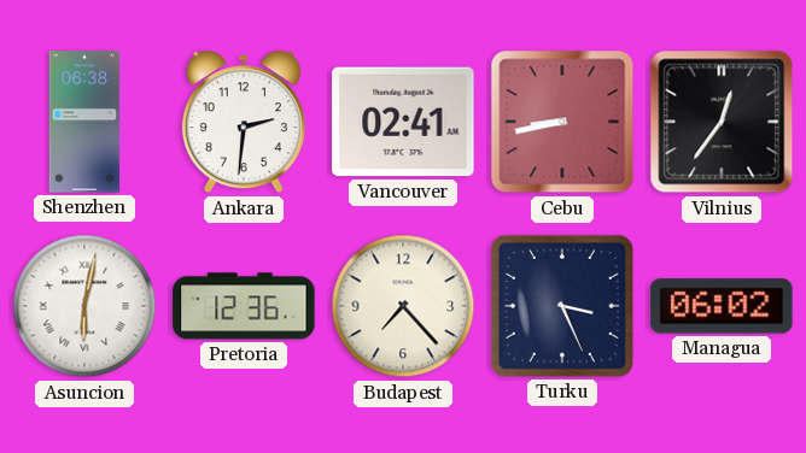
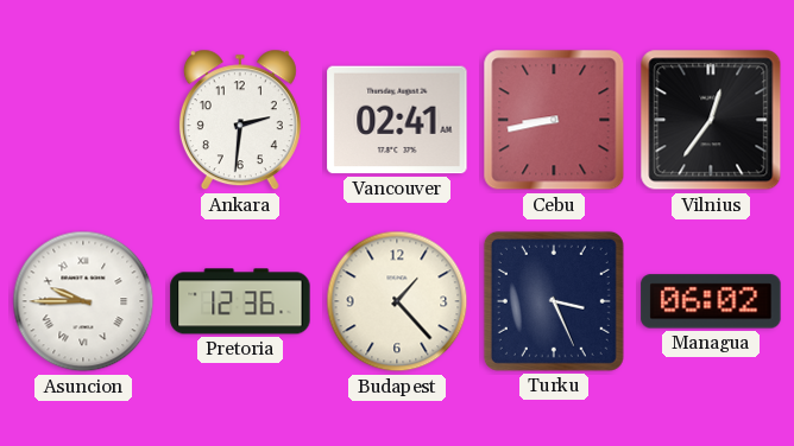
Shenzhen: 06:38 -> none
Asuncion: 6:02 -> 9:45
Budapest: 7:23 -> 1:23
